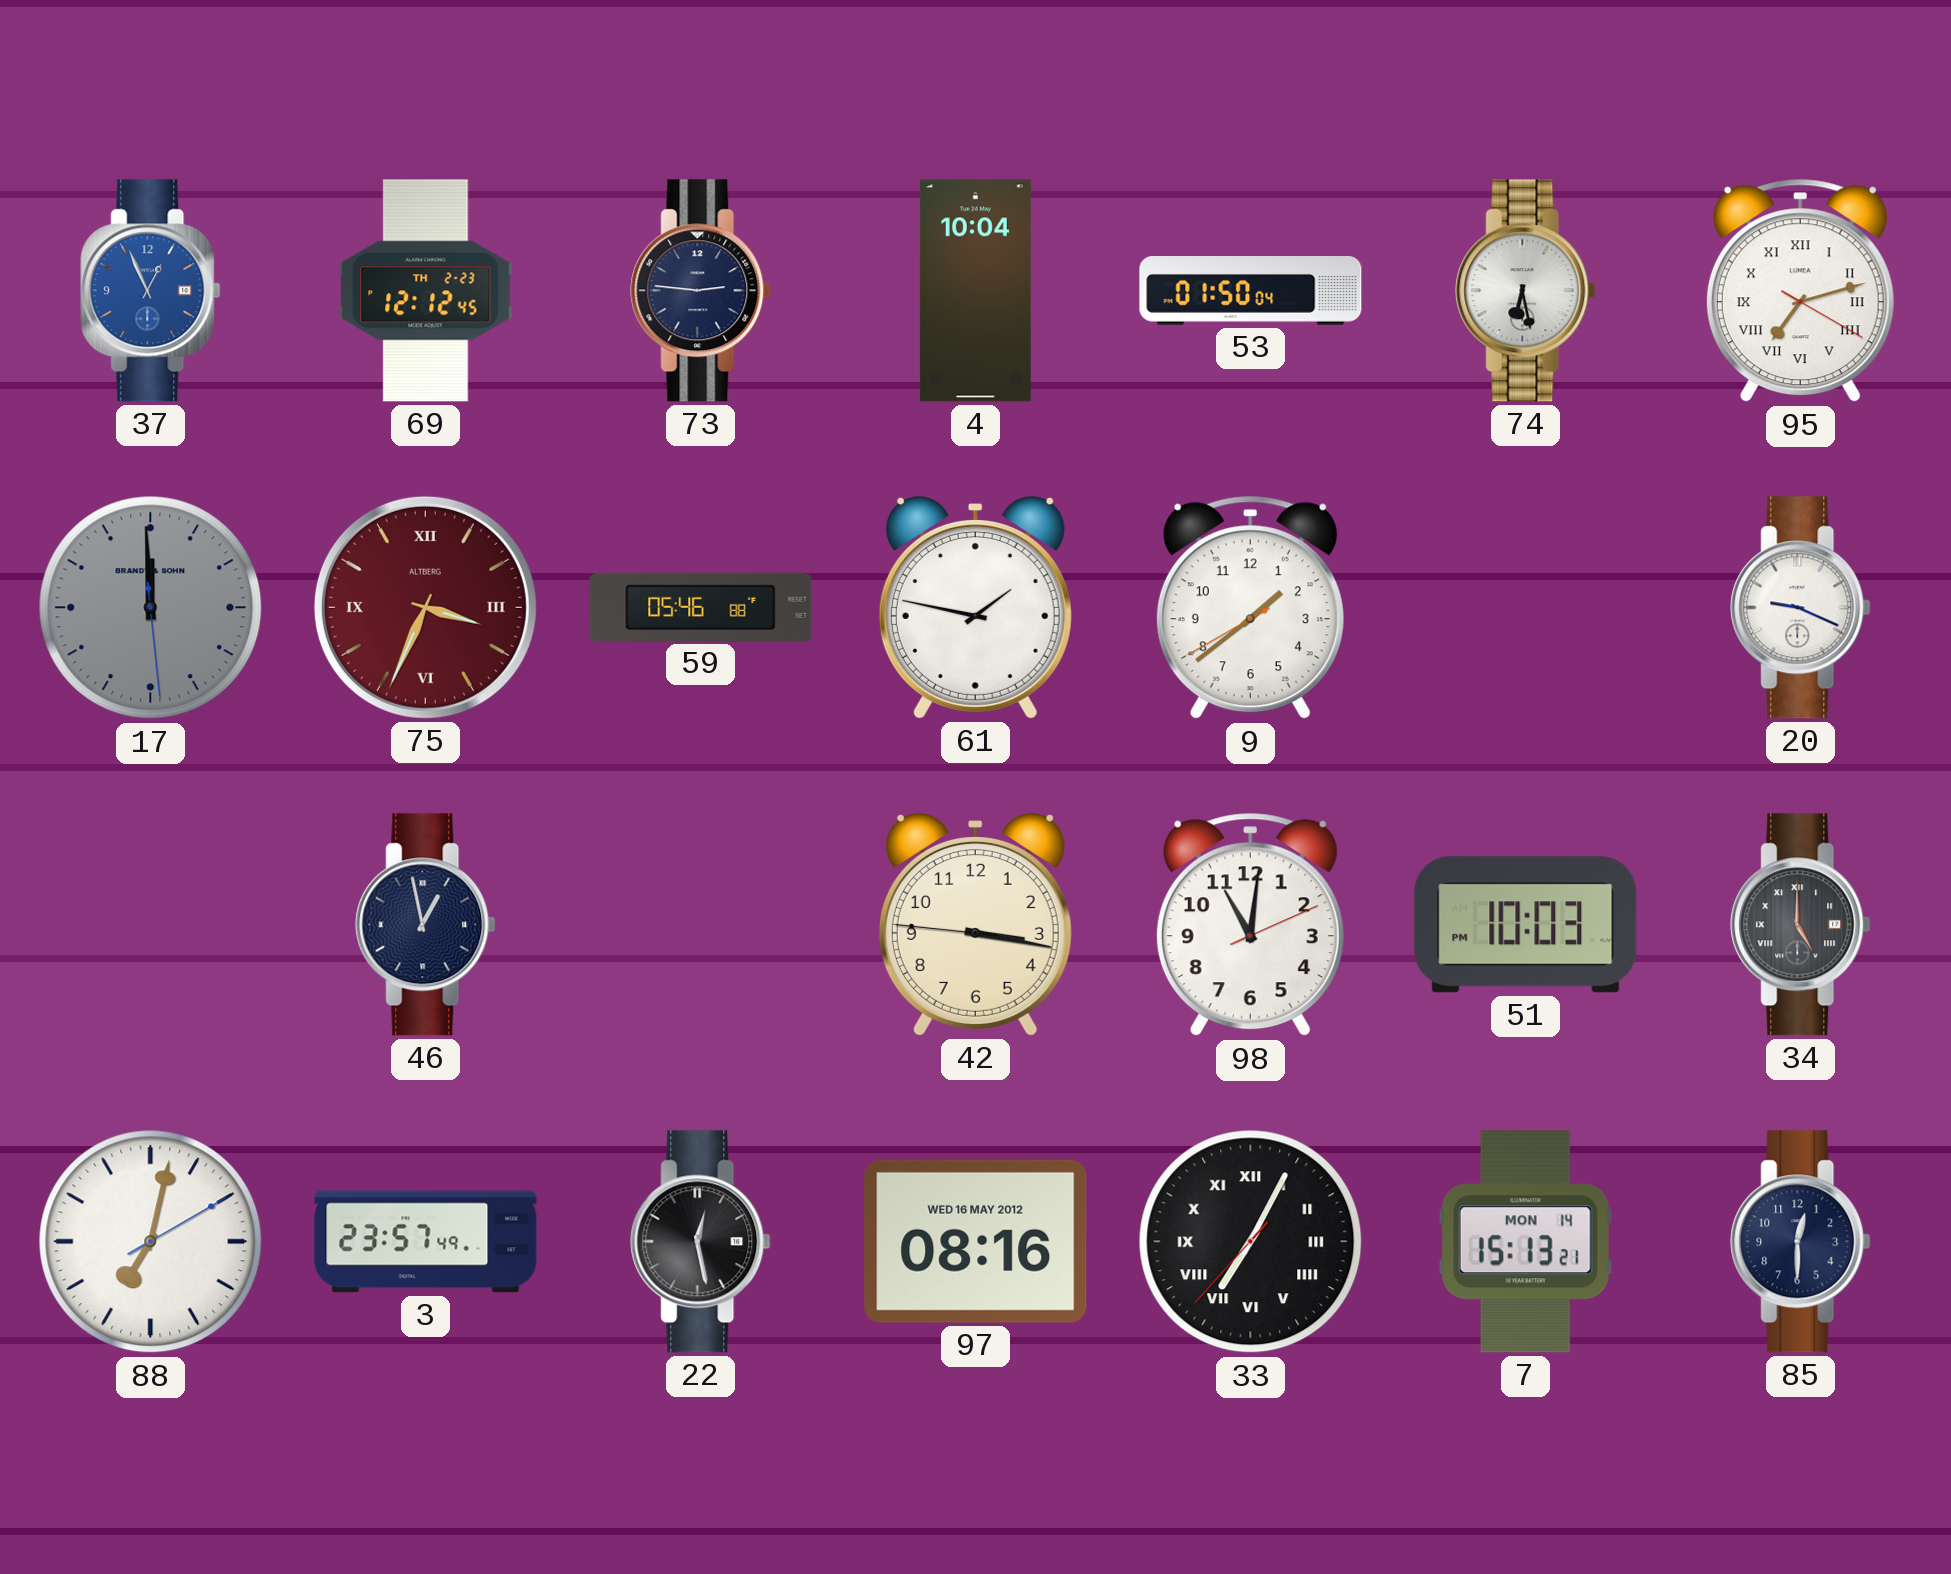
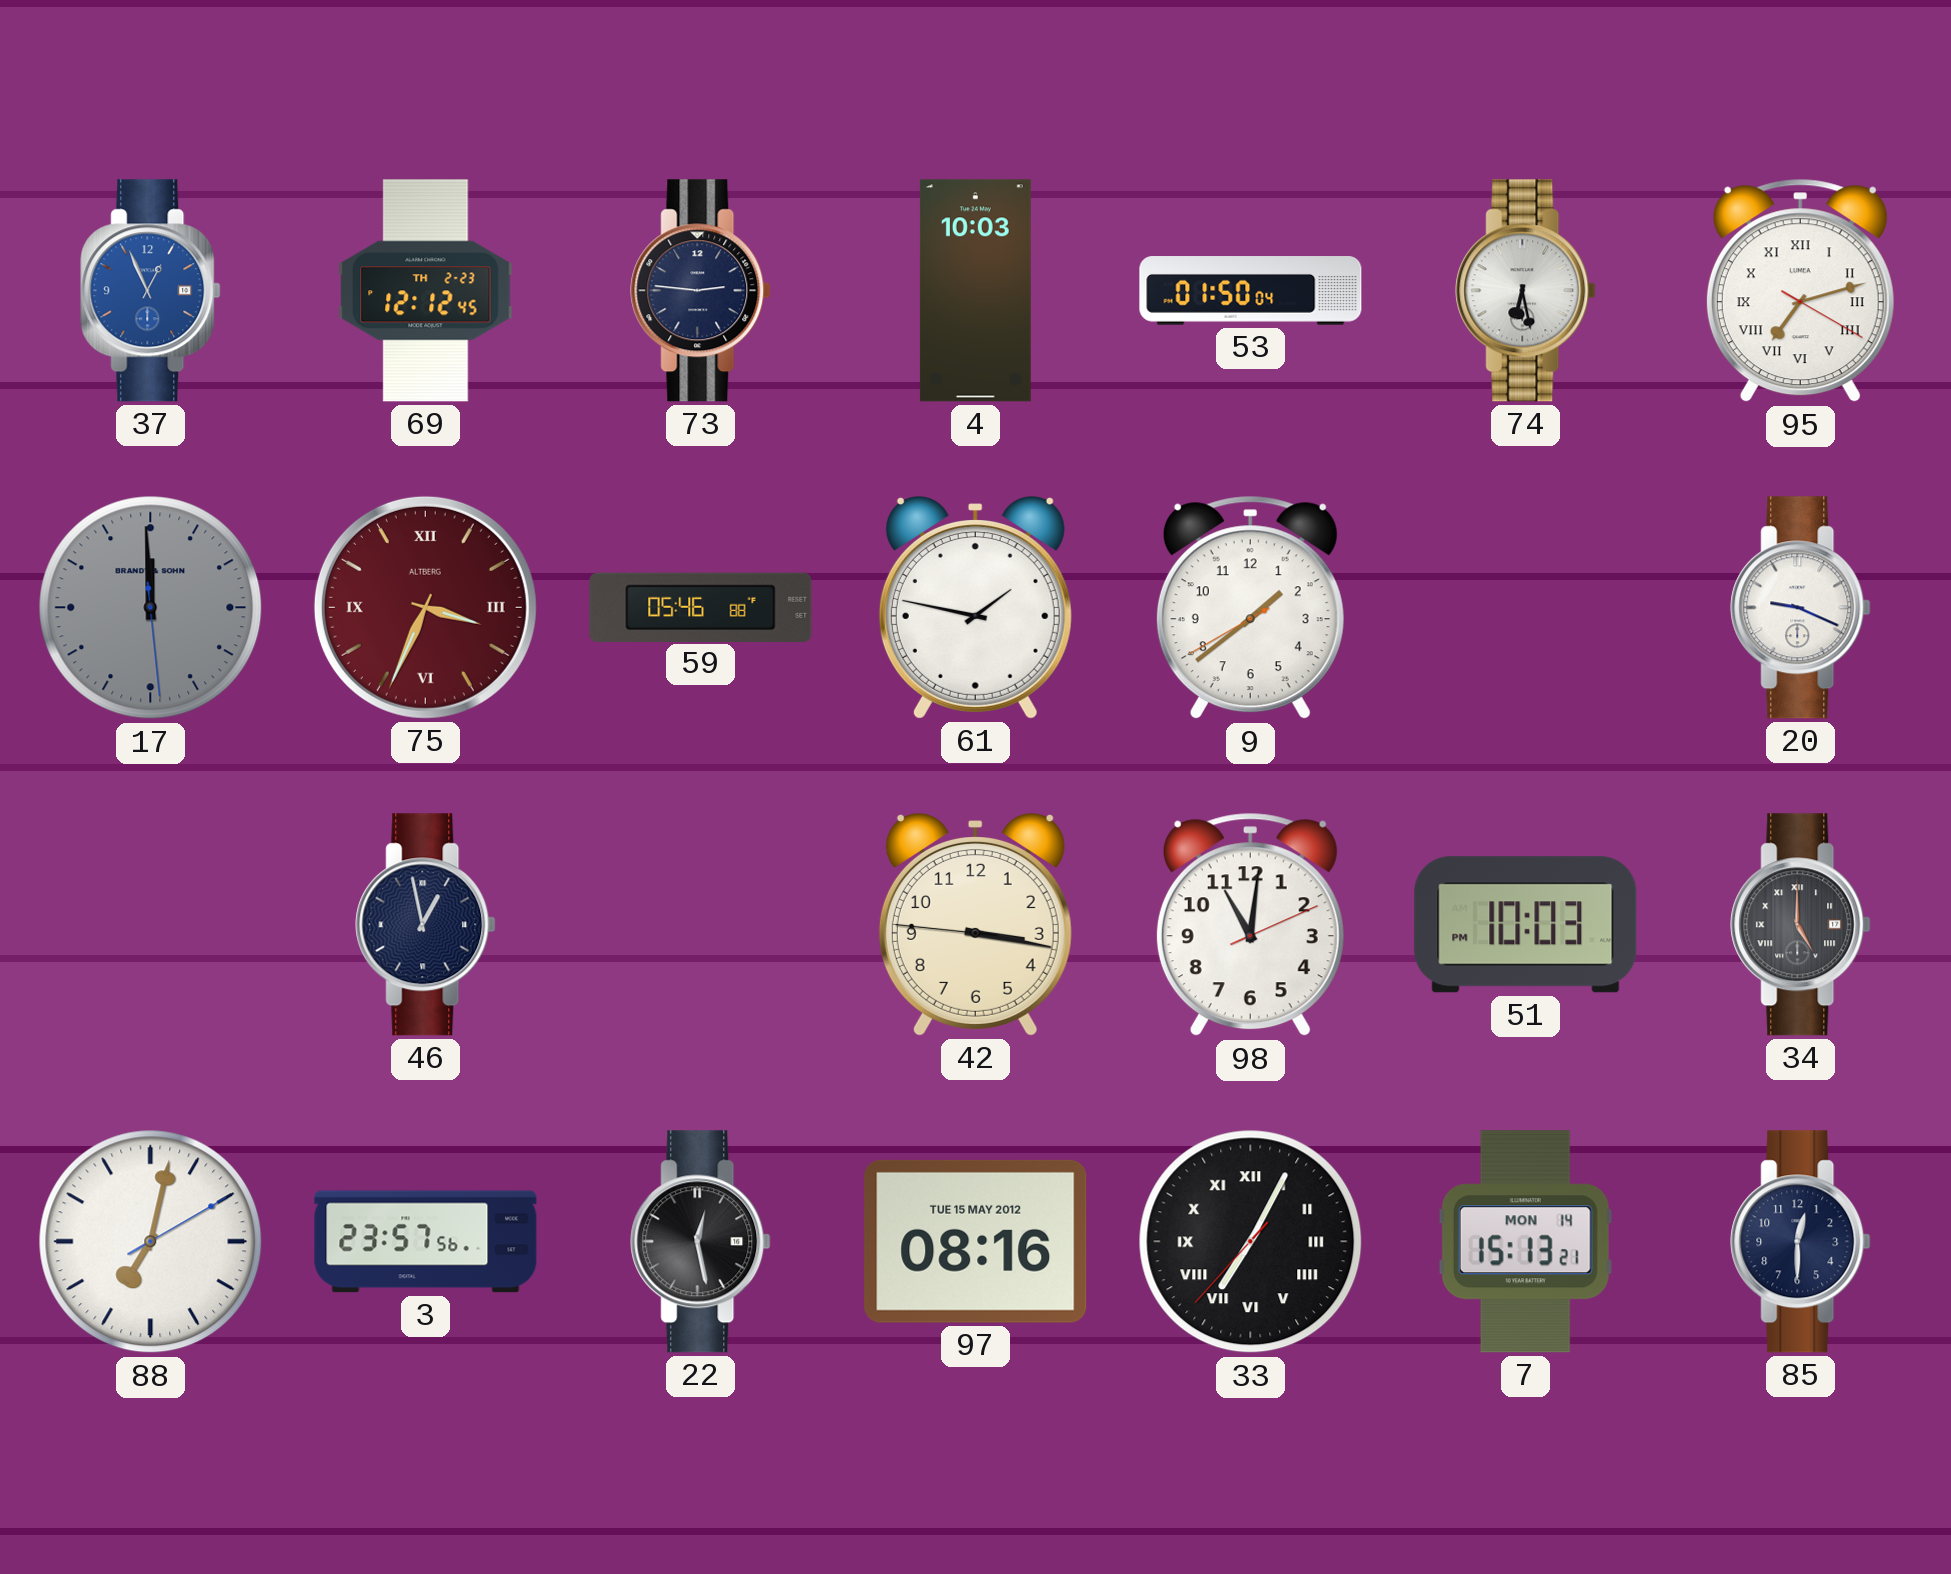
4: 10:04 -> 10:03
3: 23:57:49 -> 23:57:56
97 date: WED 16 MAY 2012 -> TUE 15 MAY 2012
